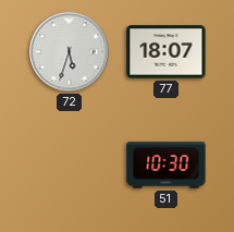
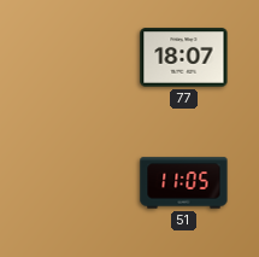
72: 5:33 -> none
51: 10:30 -> 11:05
